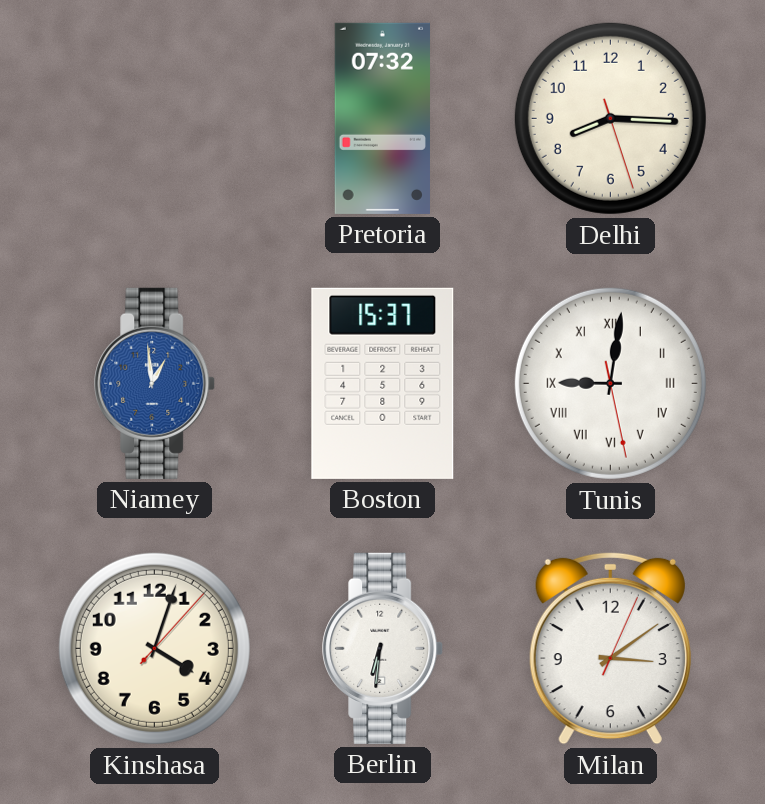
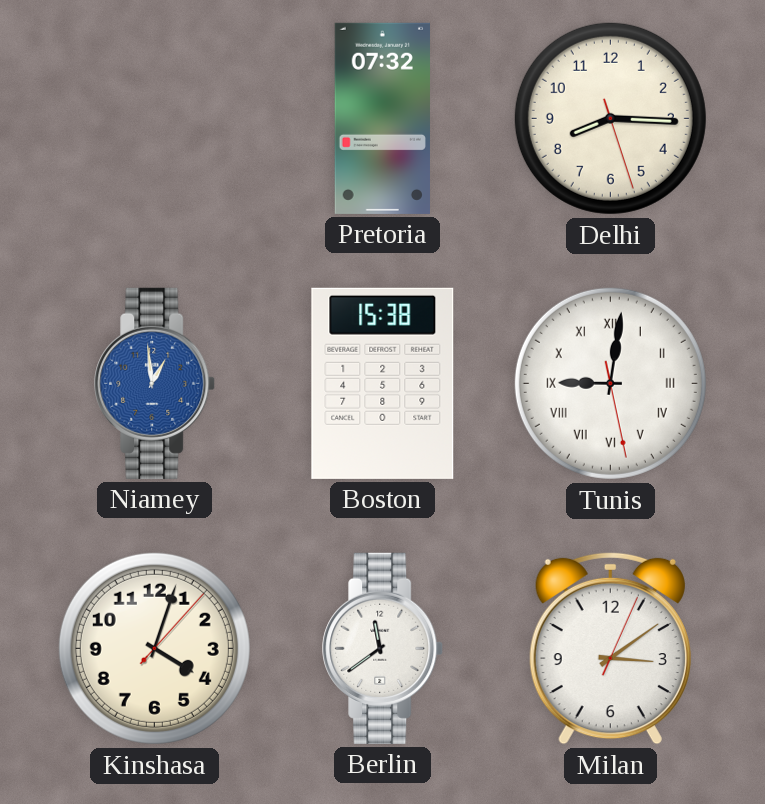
Boston: 15:37 -> 15:38
Berlin: 6:31 -> 11:39
